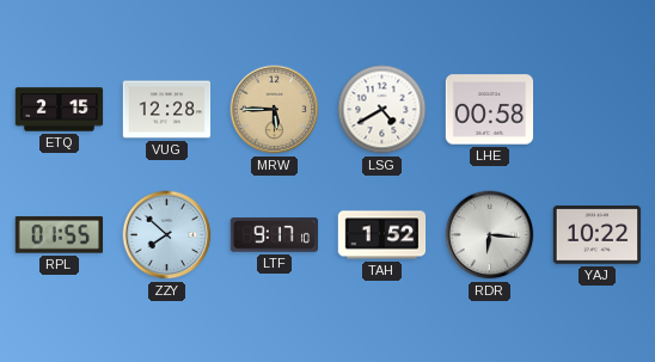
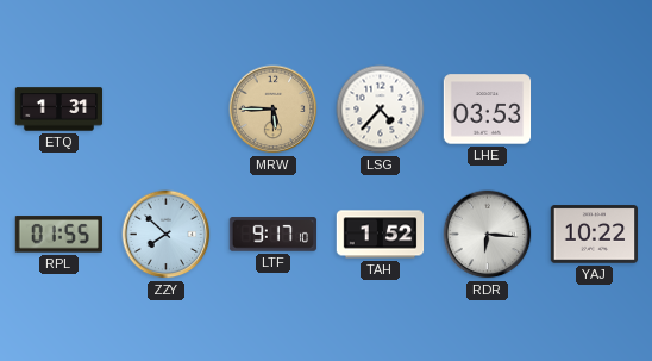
ETQ: 2:15 -> 1:31
VUG: 12:28 -> none
LSG: 4:40 -> 4:37
LHE: 00:58 -> 03:53
